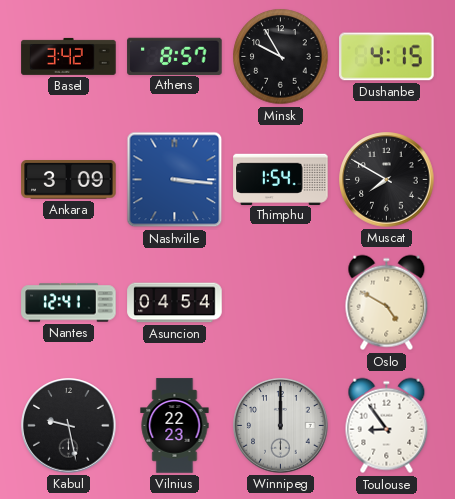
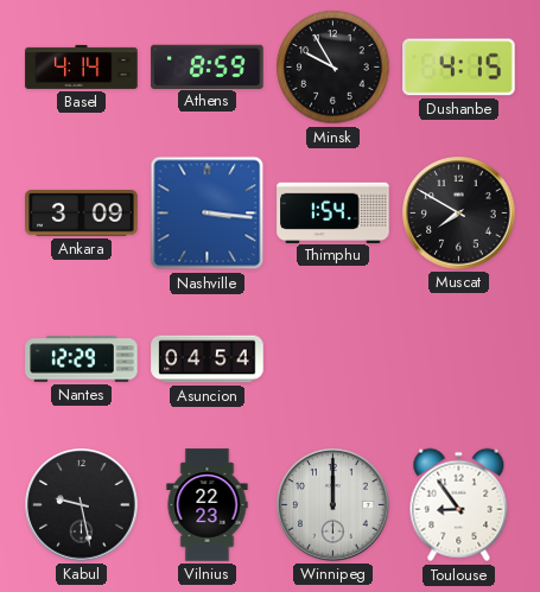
Basel: 3:42 -> 4:14
Athens: 8:57 -> 8:59
Nantes: 12:41 -> 12:29
Oslo: 4:50 -> none
